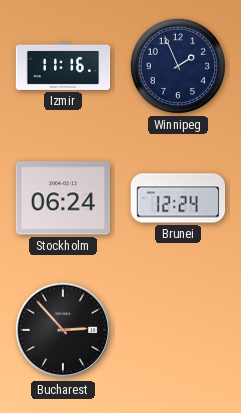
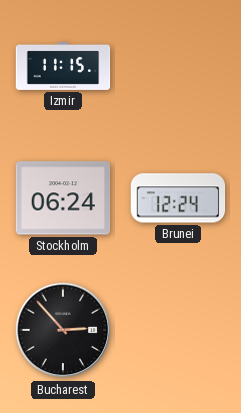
Izmir: 11:16 -> 11:15
Winnipeg: 1:56 -> none
